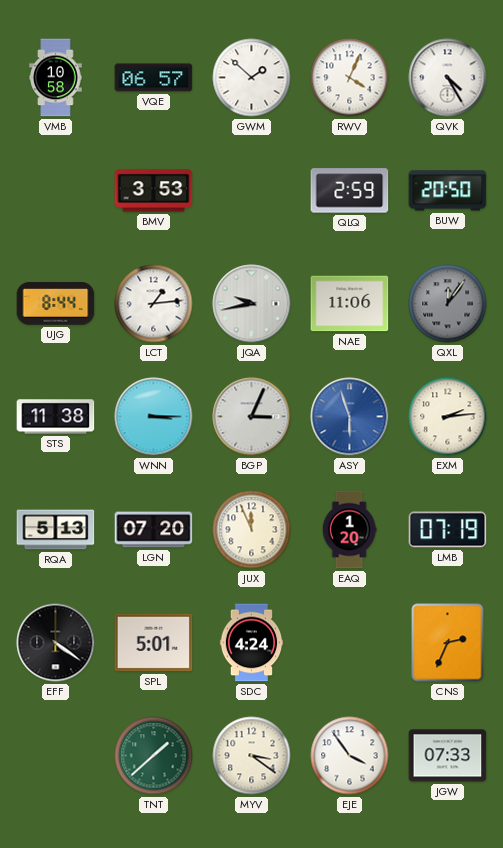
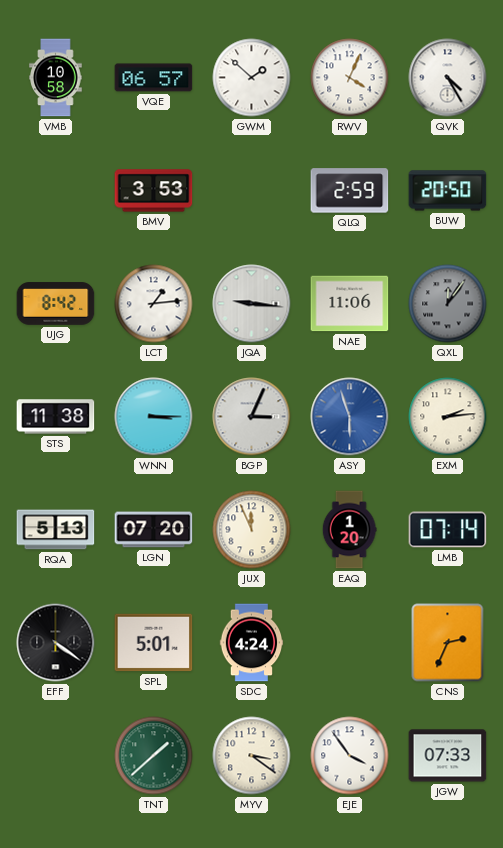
UJG: 8:44 -> 8:42
JQA: 9:43 -> 9:16
LMB: 07:19 -> 07:14
